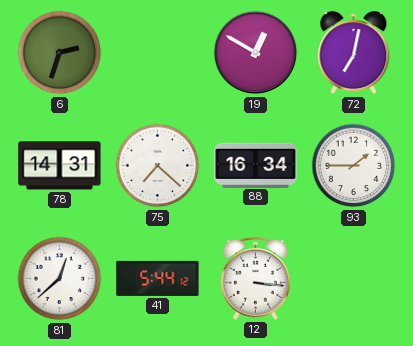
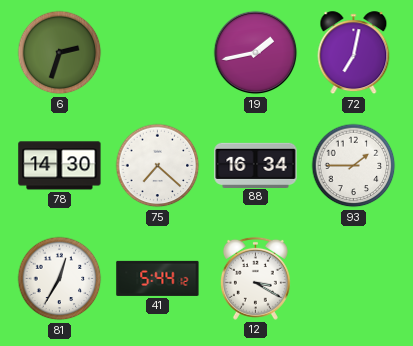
19: 12:50 -> 1:43
78: 14:31 -> 14:30
81: 12:38 -> 12:35
12: 3:16 -> 3:20
